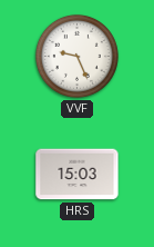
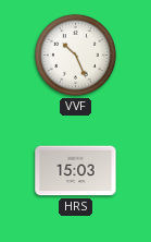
VVF: 9:26 -> 10:26
